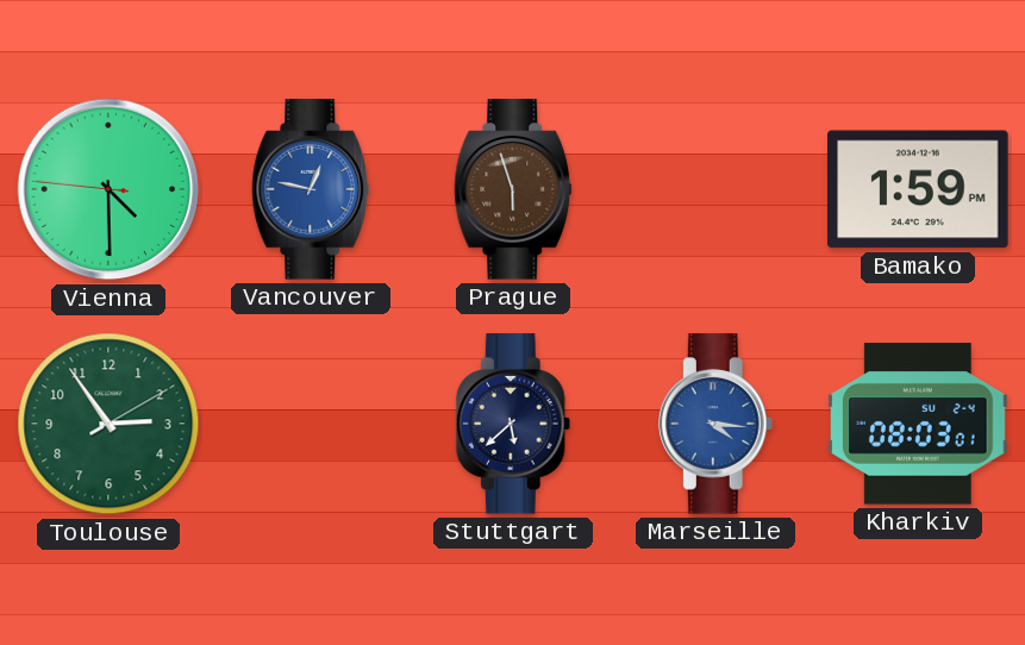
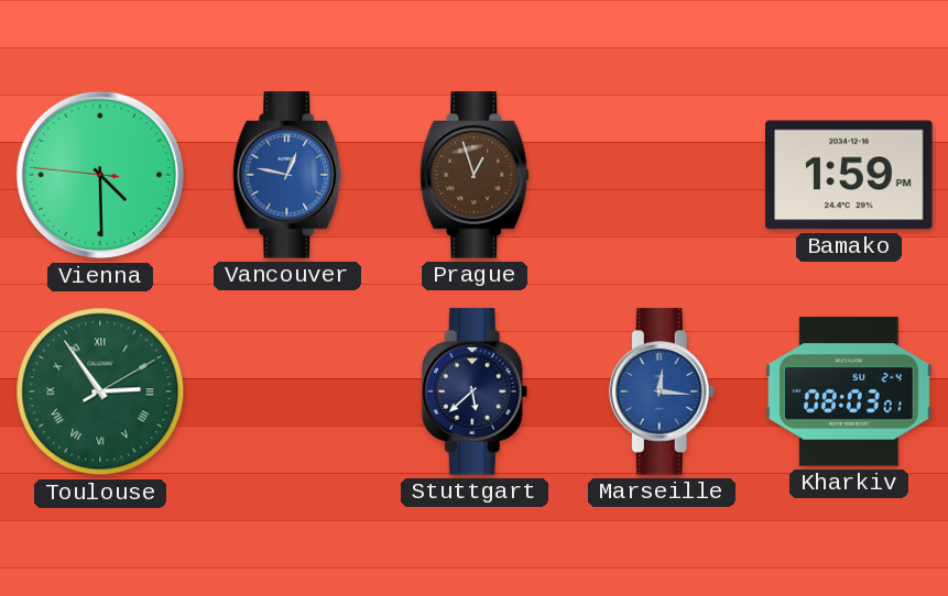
Prague: 5:57 -> 12:57
Toulouse numerals: Arabic -> Roman
Marseille: 4:16 -> 12:16
